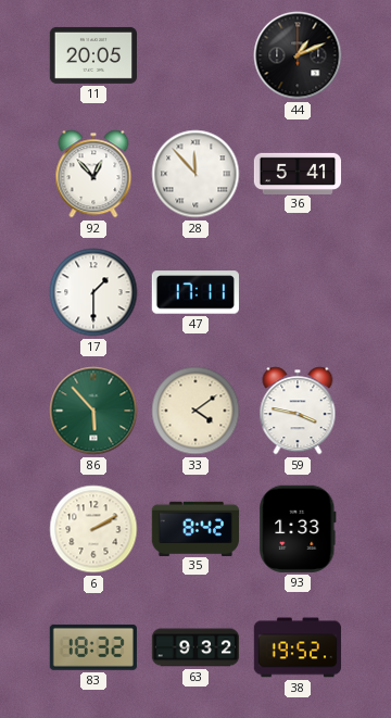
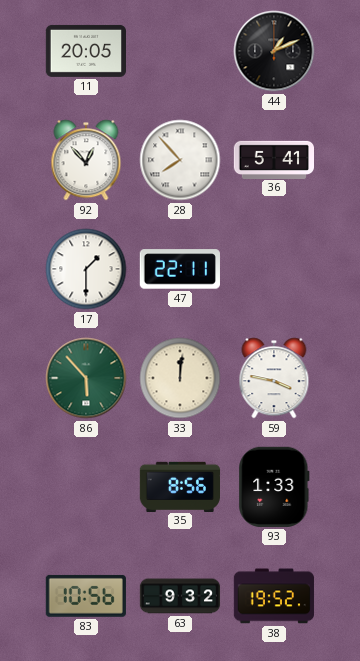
28: 11:53 -> 7:53
47: 17:11 -> 22:11
33: 4:09 -> 12:01
6: 2:10 -> none
35: 8:42 -> 8:56
83: 18:32 -> 10:56
